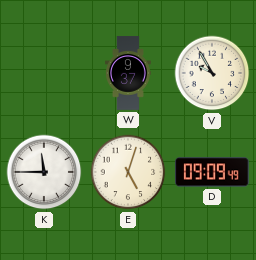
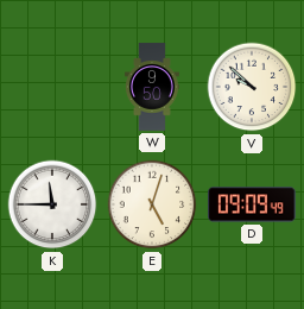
W: 9:37 -> 9:50
V: 9:55 -> 9:52
